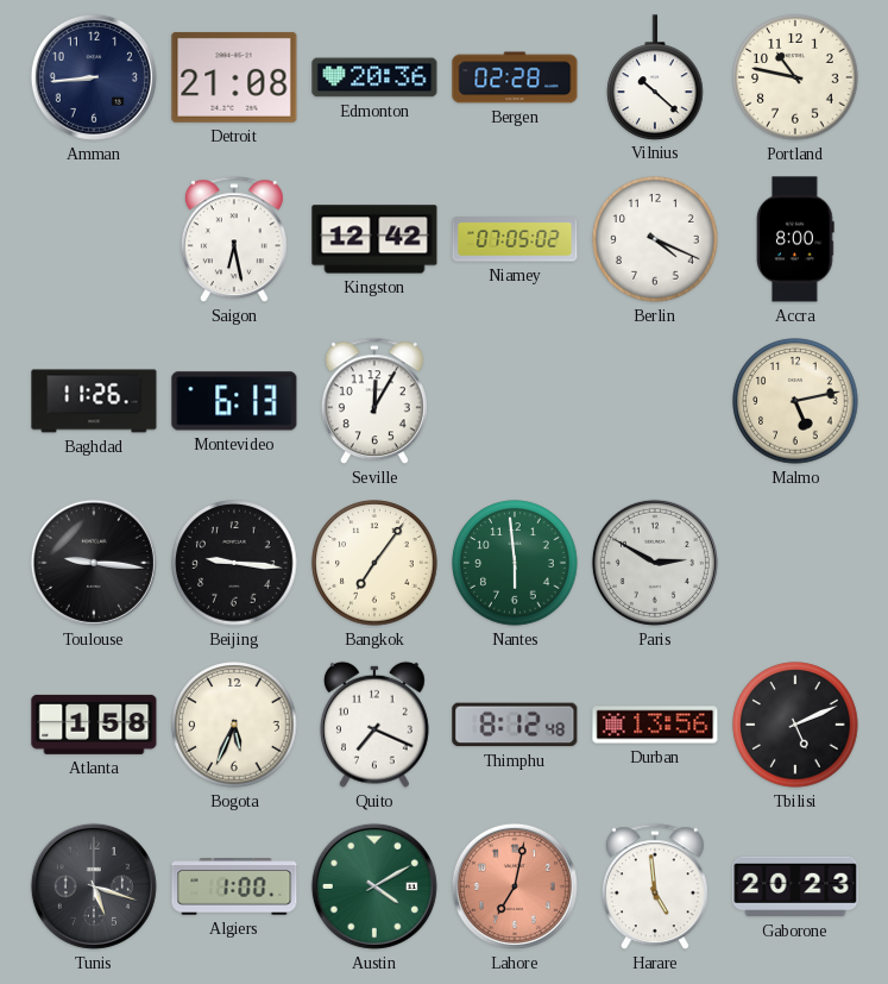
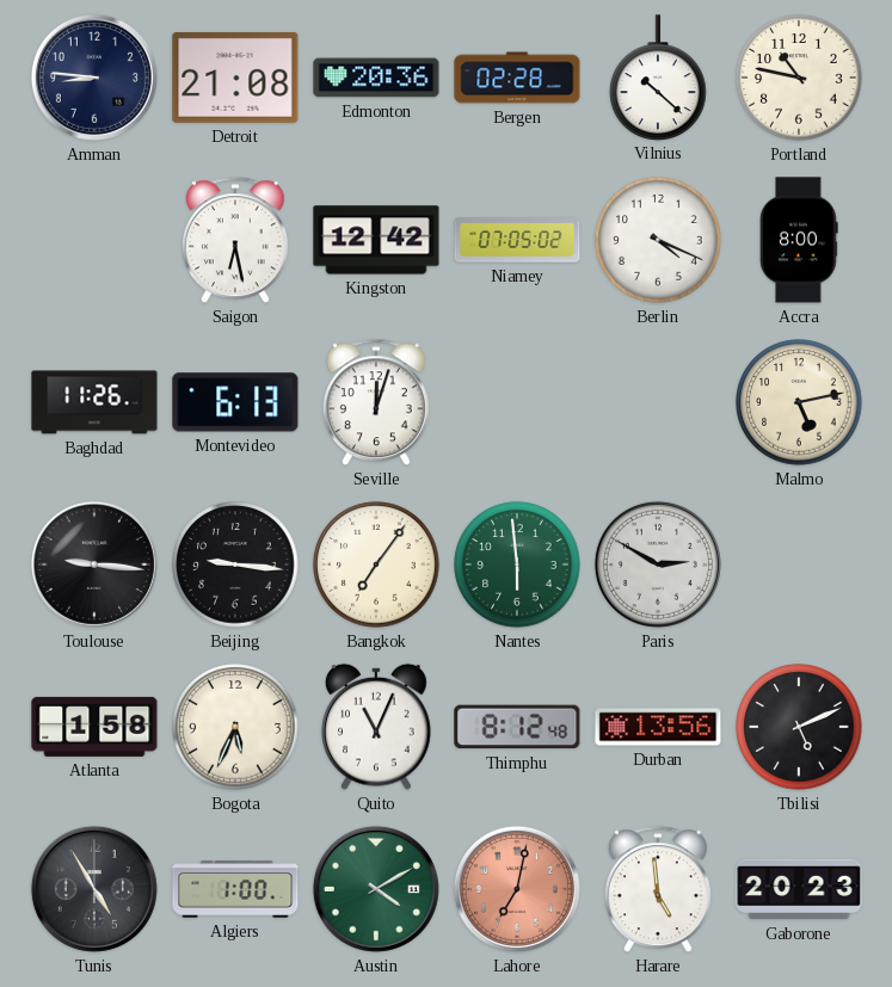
Amman: 8:44 -> 8:46
Seville: 12:05 -> 12:03
Quito: 7:19 -> 11:04
Tunis: 5:18 -> 4:55
